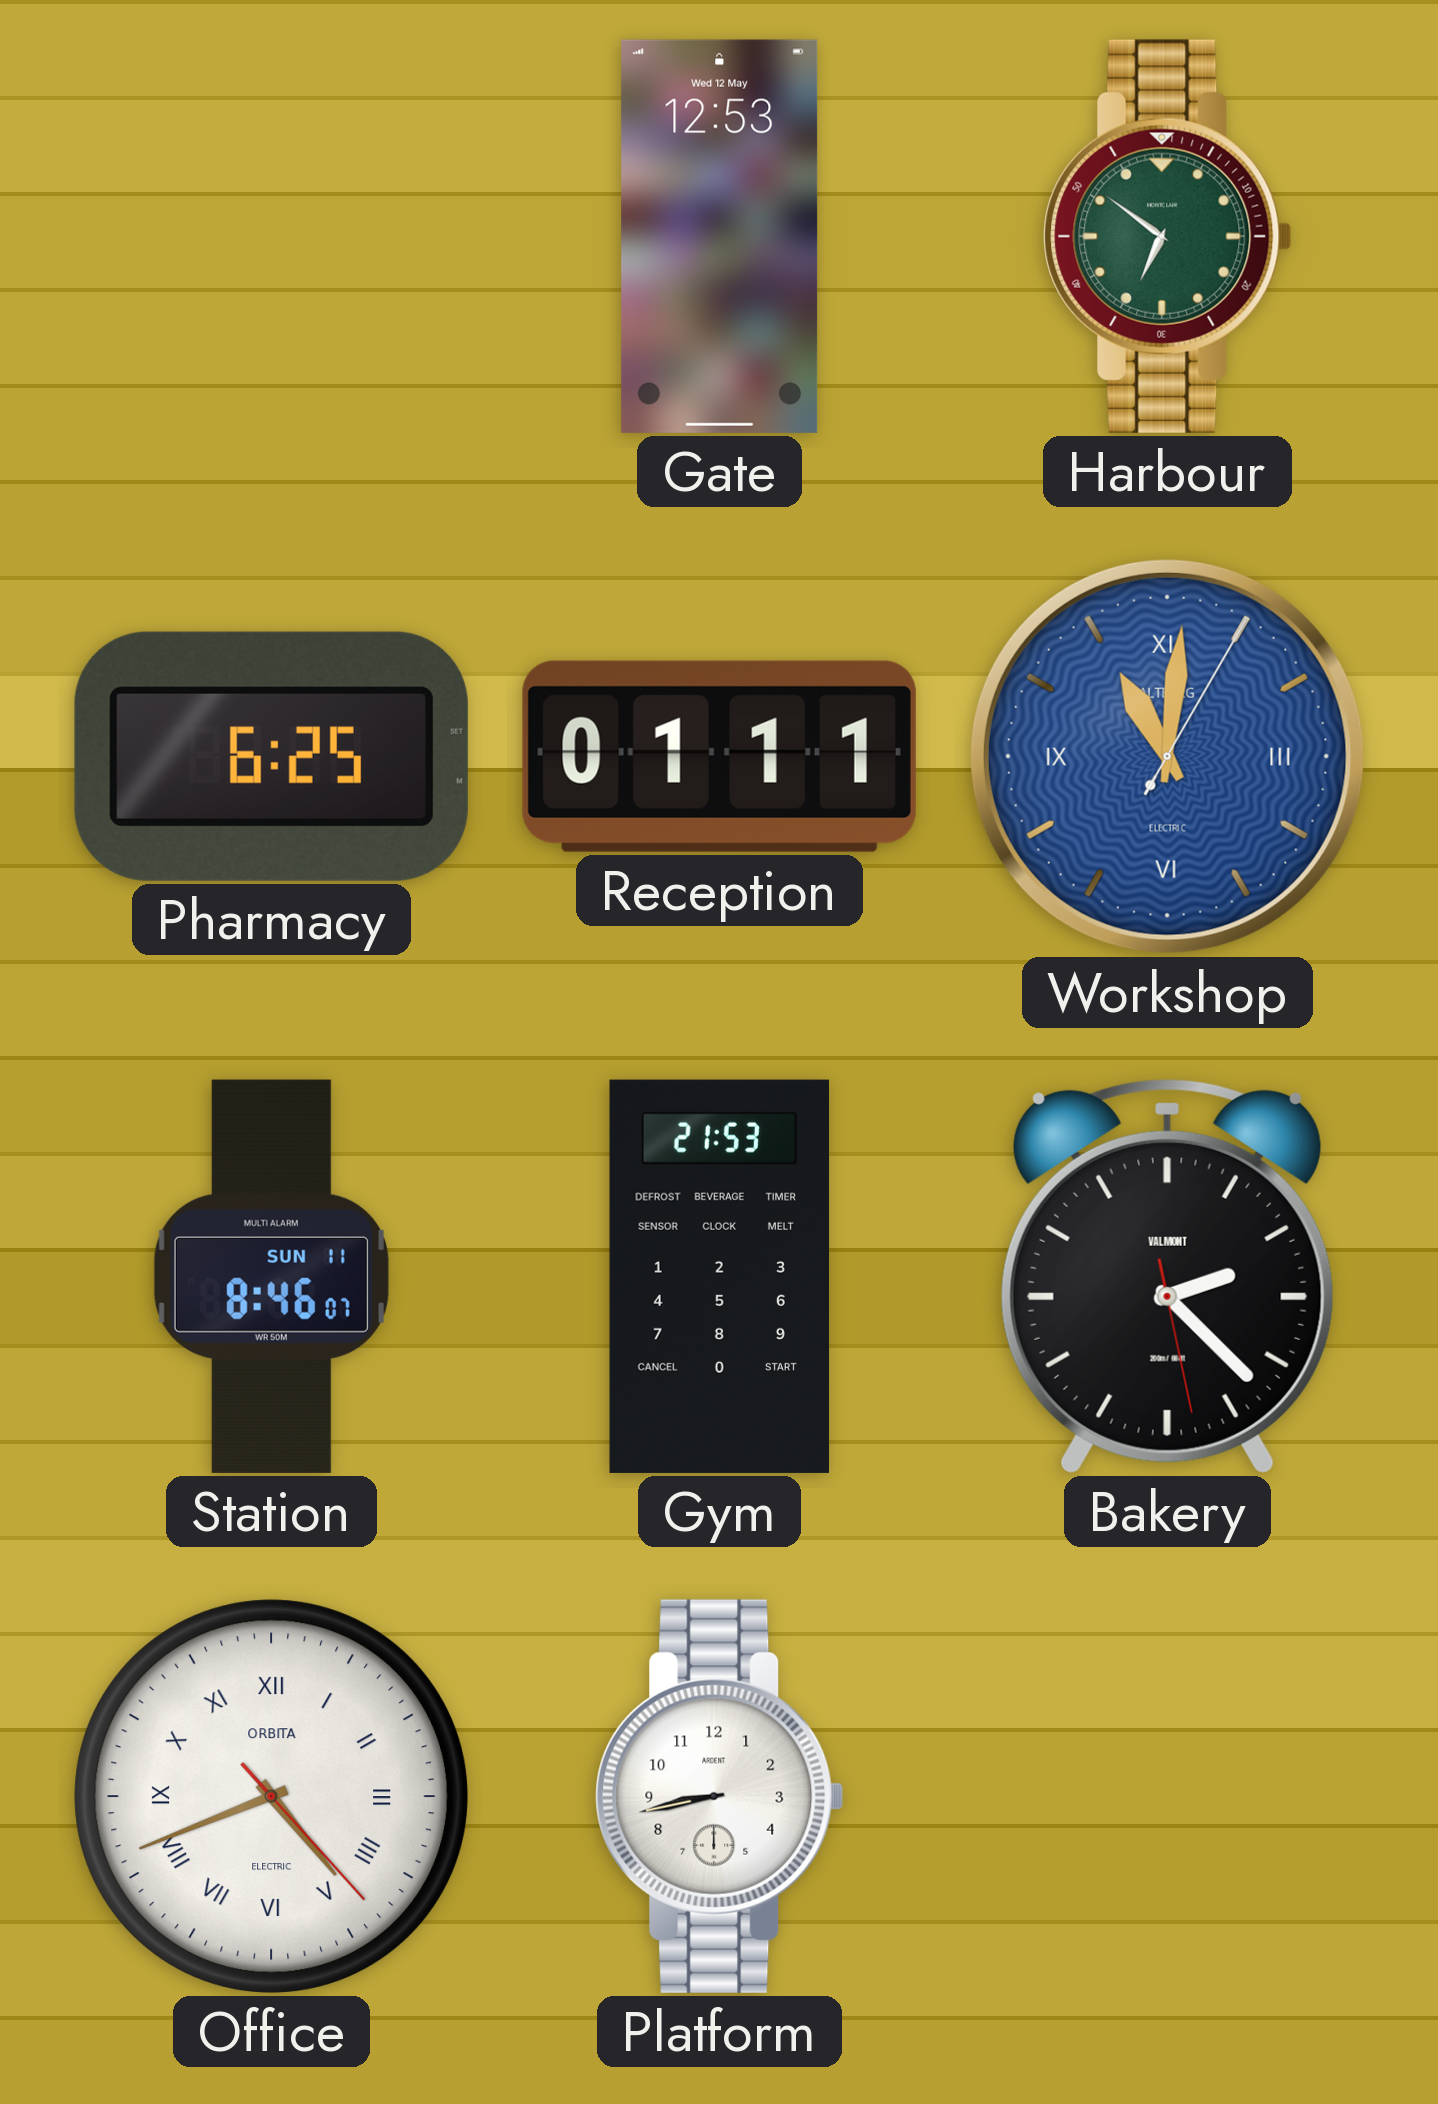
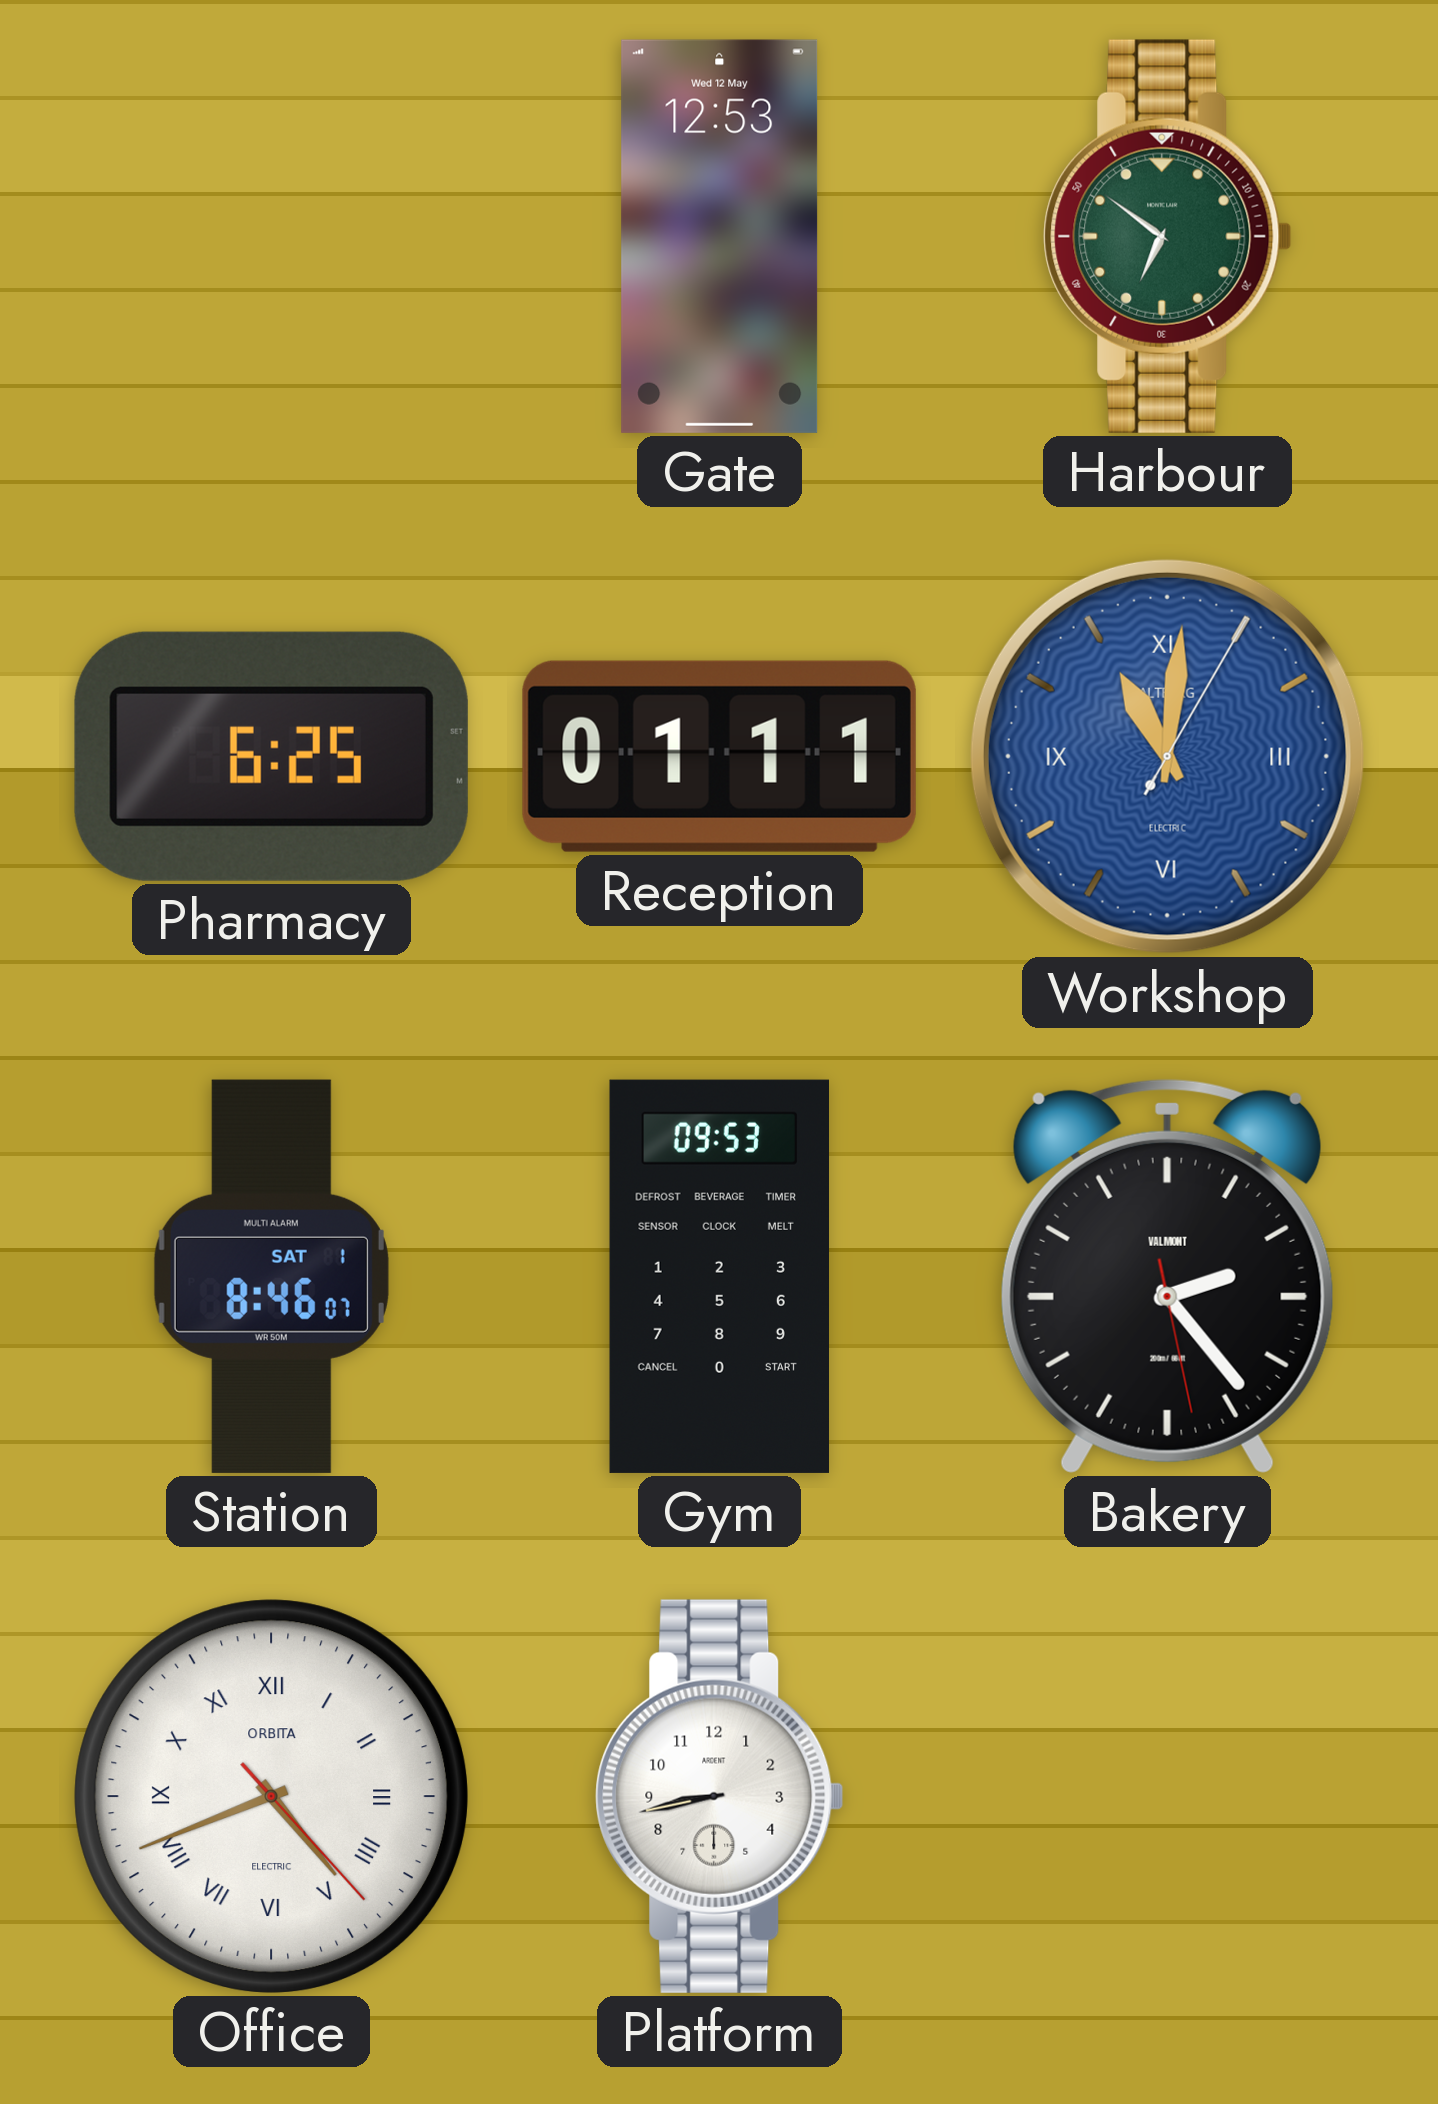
Station date: SUN 11 -> SAT 1
Gym: 21:53 -> 09:53
Bakery: 2:22 -> 2:23
